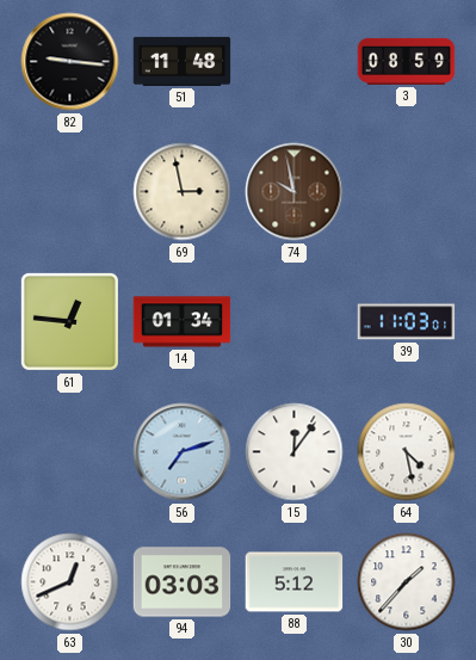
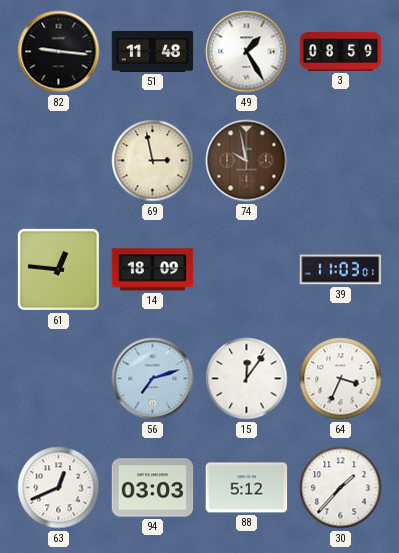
49: none -> 1:25
14: 01:34 -> 18:09
64: 4:28 -> 3:34
